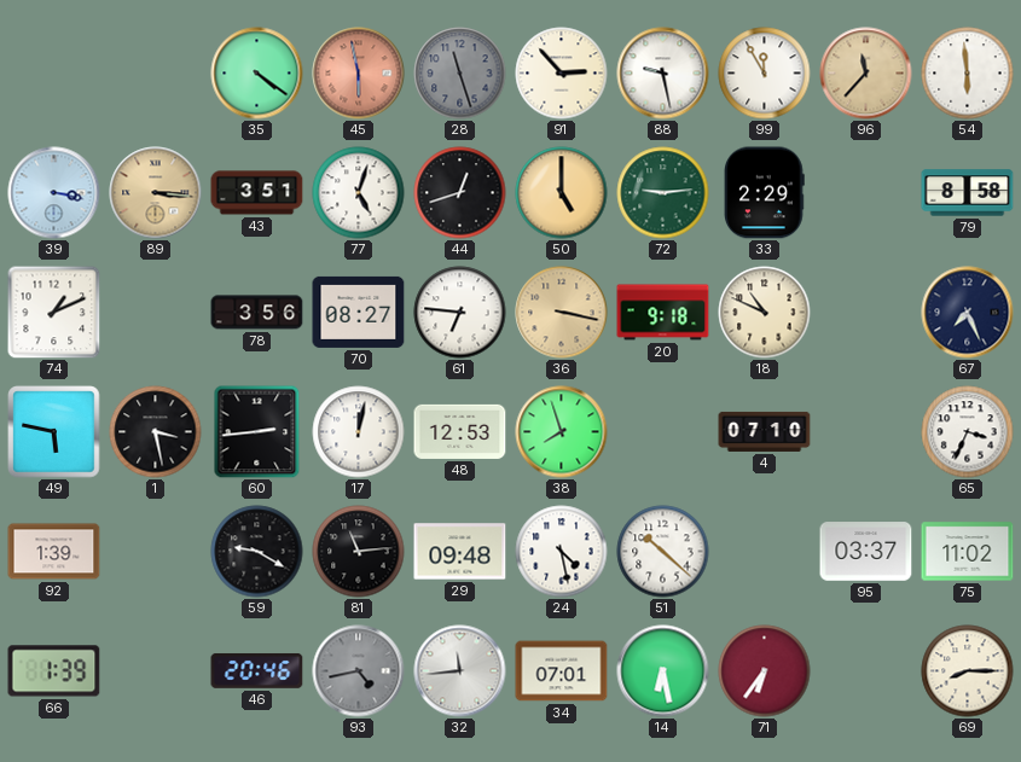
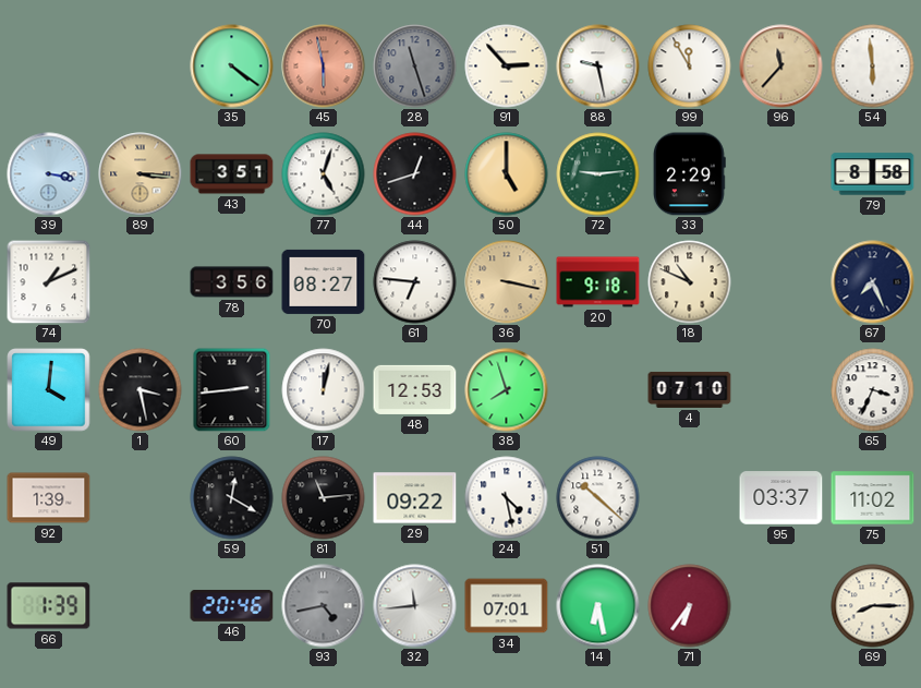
49: 5:47 -> 4:01
59: 9:20 -> 12:20
29: 09:48 -> 09:22
